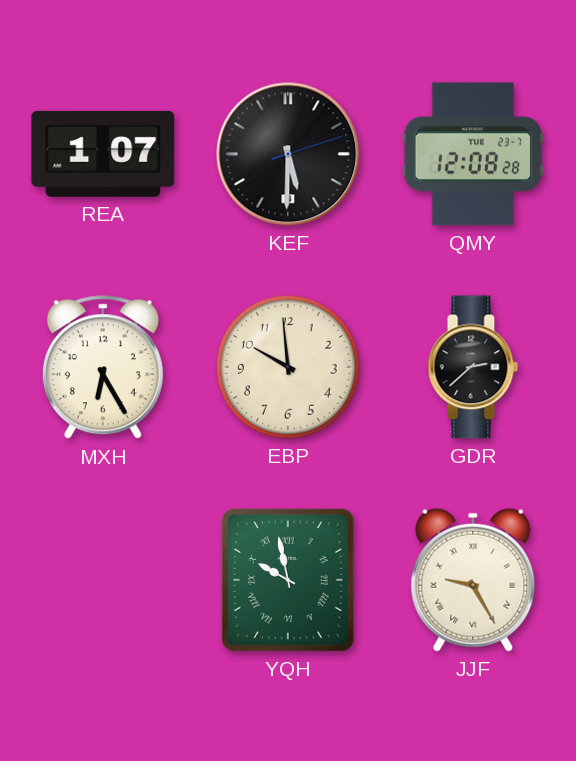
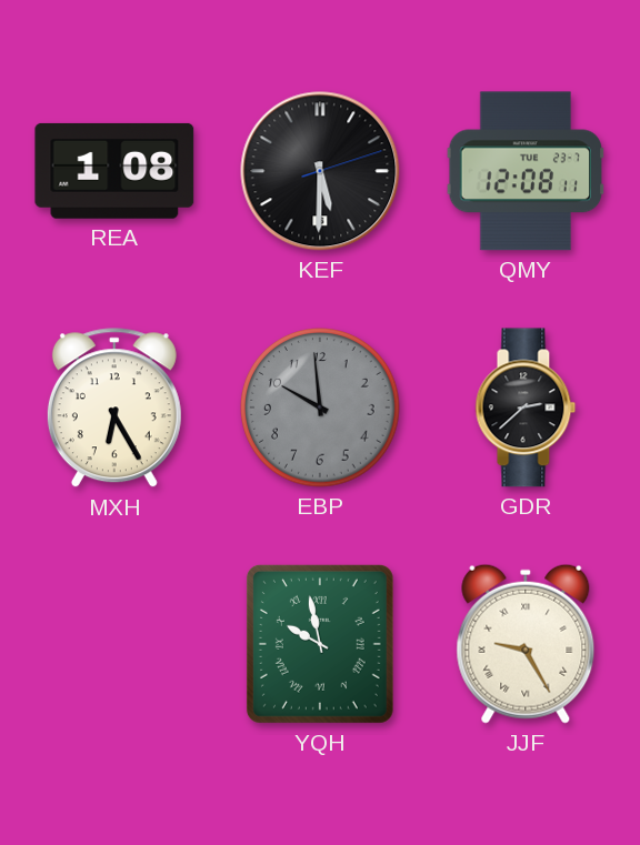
REA: 1:07 -> 1:08
QMY: 12:08:28 -> 12:08:11
EBP dial: cream -> grey
